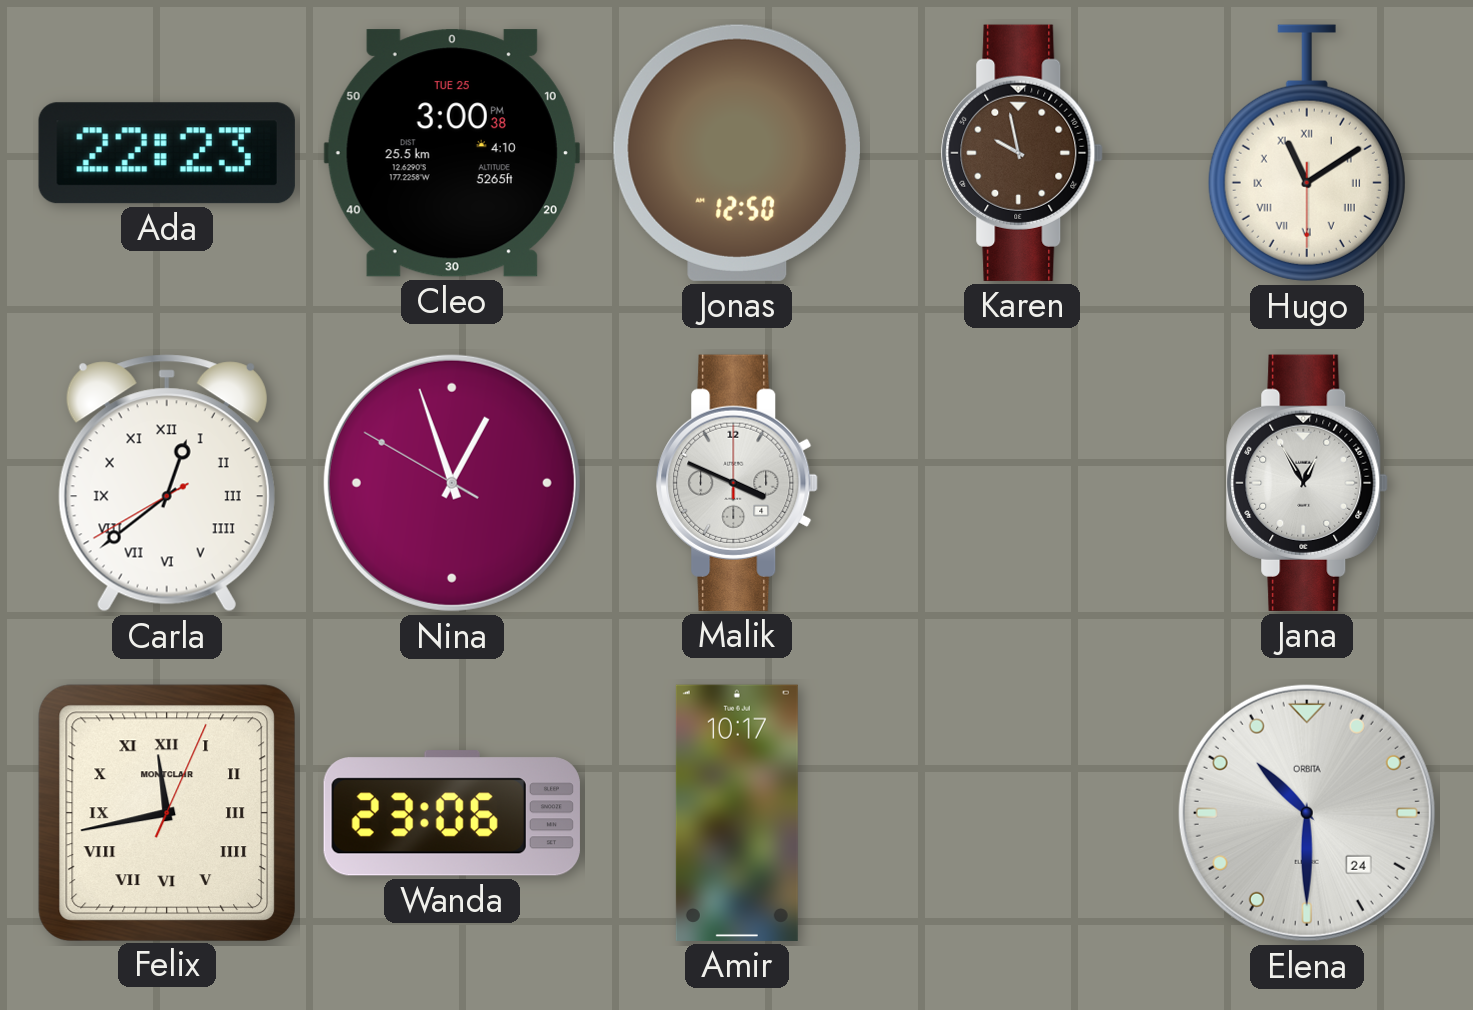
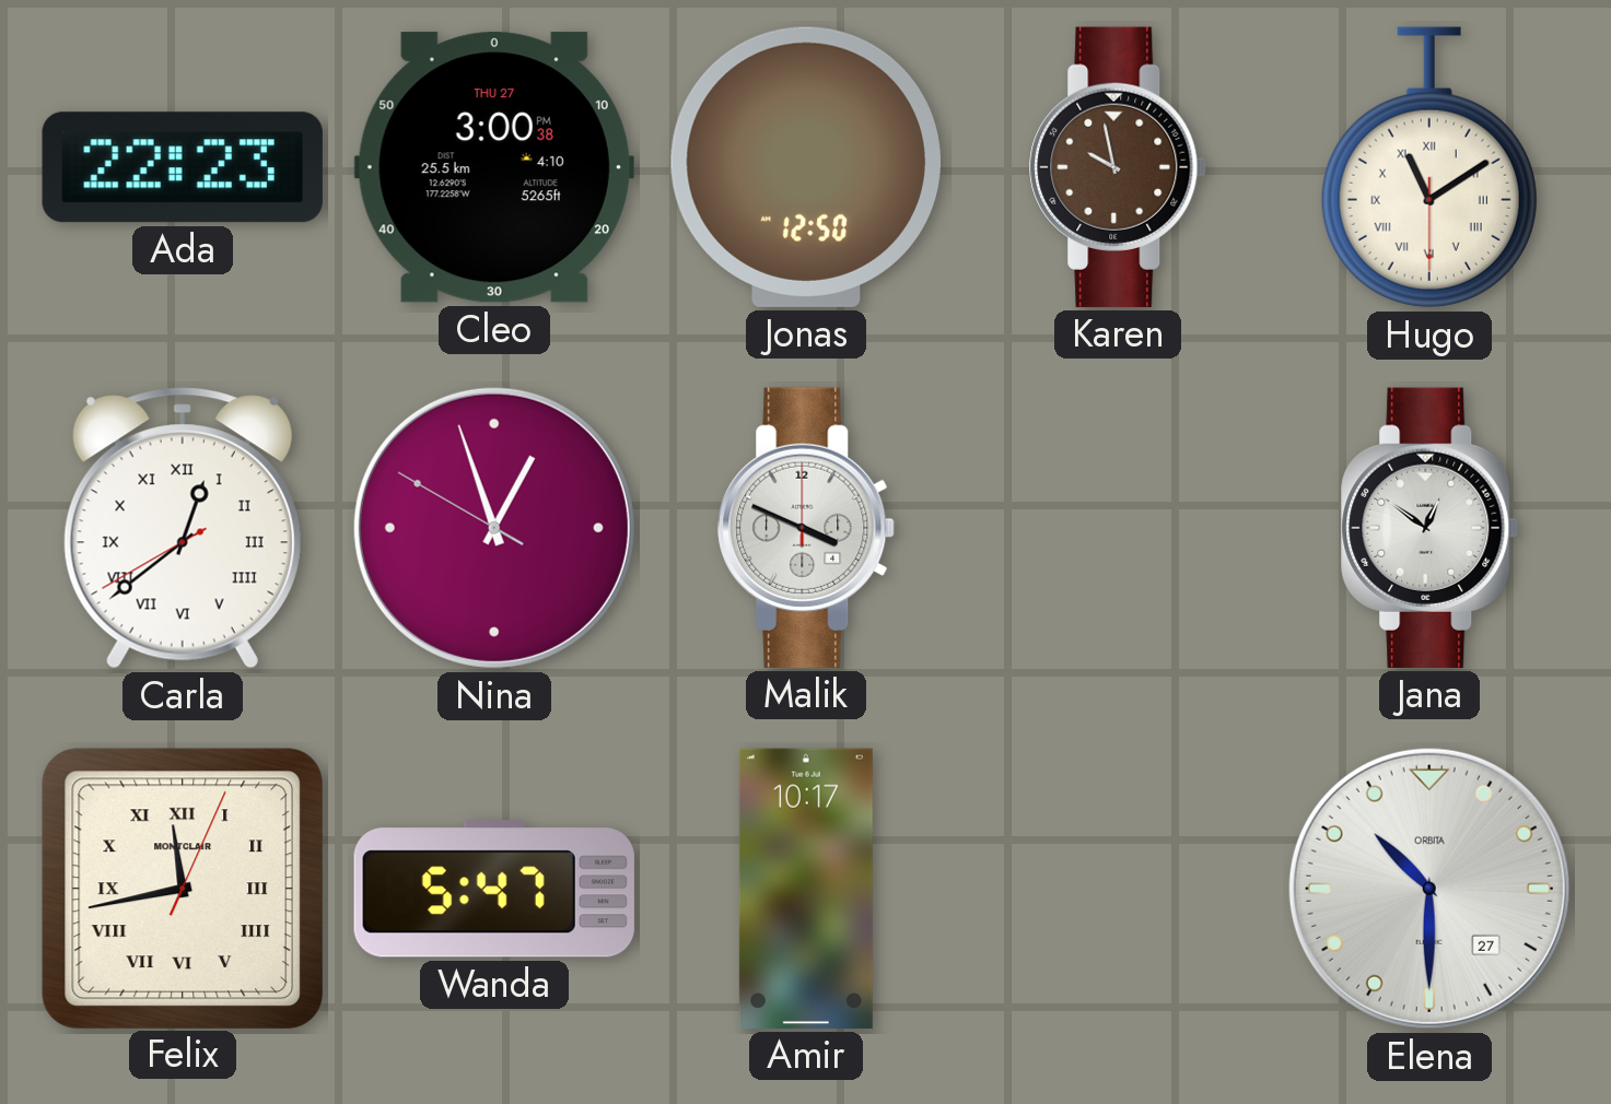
Cleo date: TUE 25 -> THU 27
Jana: 12:55 -> 12:51
Wanda: 23:06 -> 5:47
Elena date: 24 -> 27
